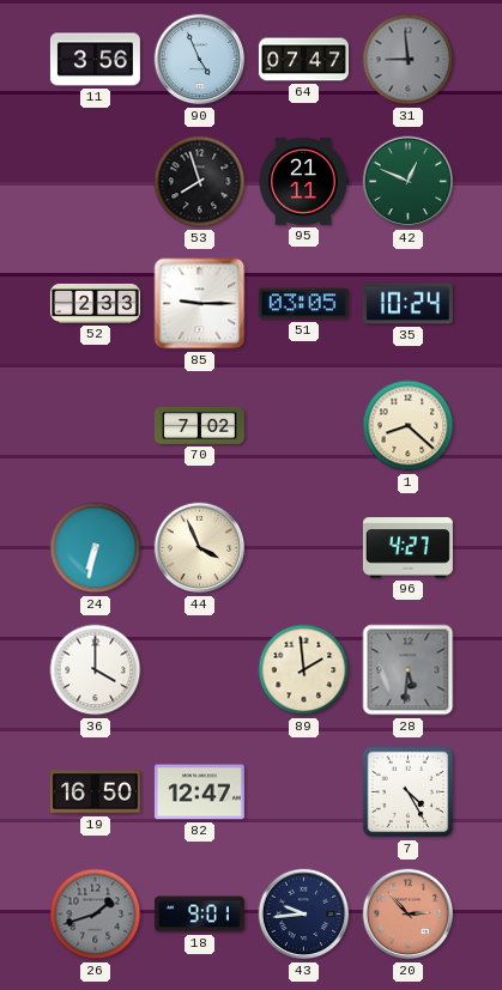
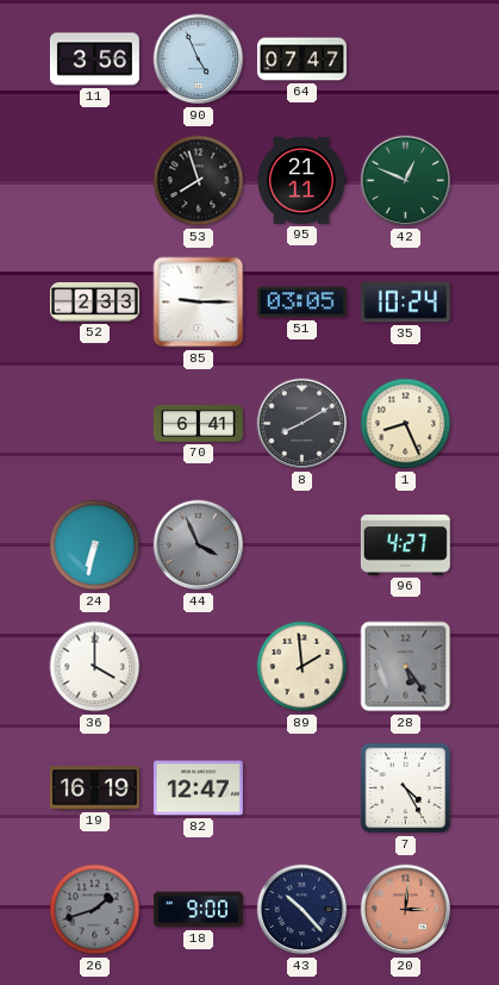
31: 8:59 -> none
70: 7:02 -> 6:41
8: none -> 8:10
1: 8:22 -> 8:26
44 dial: cream -> grey
28: 5:31 -> 5:24
19: 16:50 -> 16:19
18: 9:01 -> 9:00
43: 9:44 -> 10:23
20: 2:53 -> 3:01
